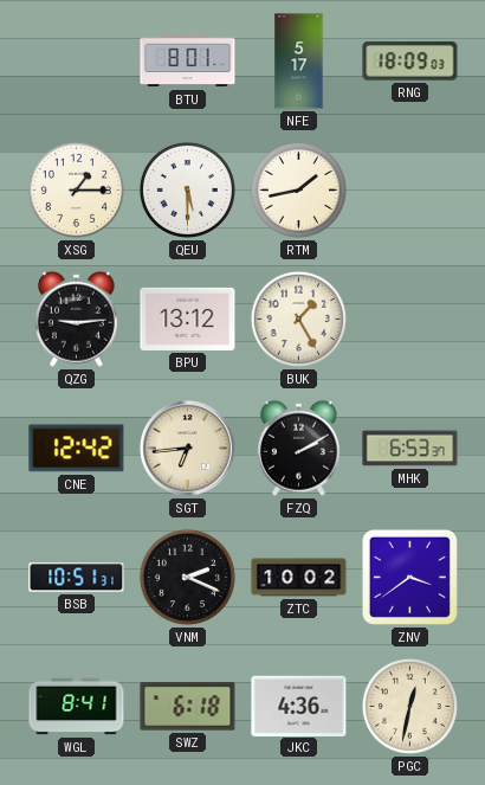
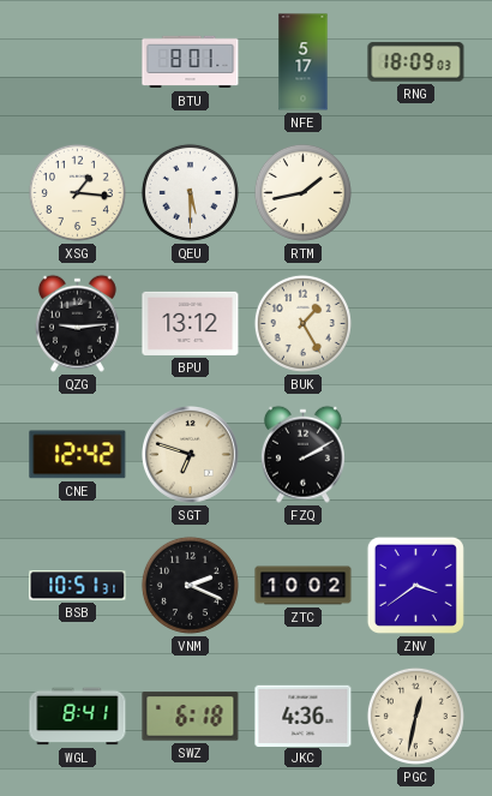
XSG: 1:15 -> 1:16
SGT: 6:44 -> 6:48
MHK: 6:53 -> none
